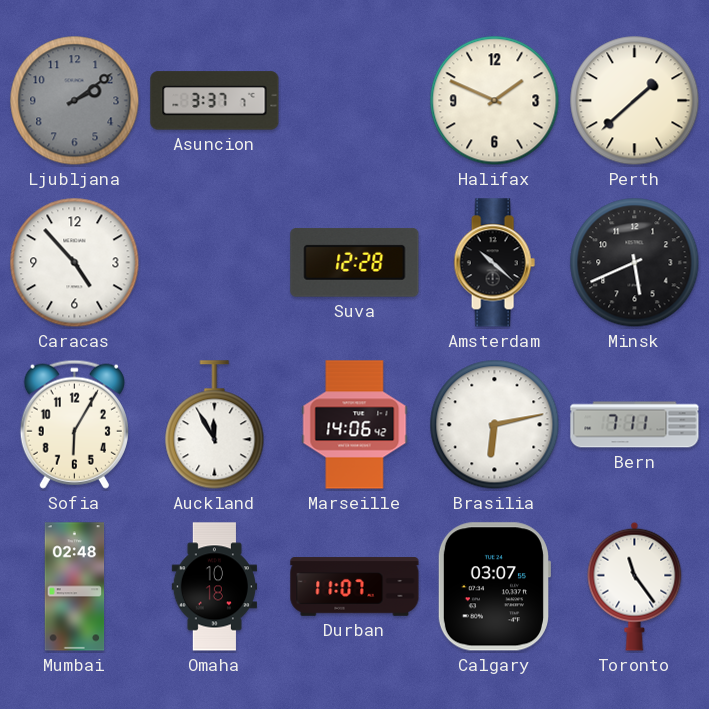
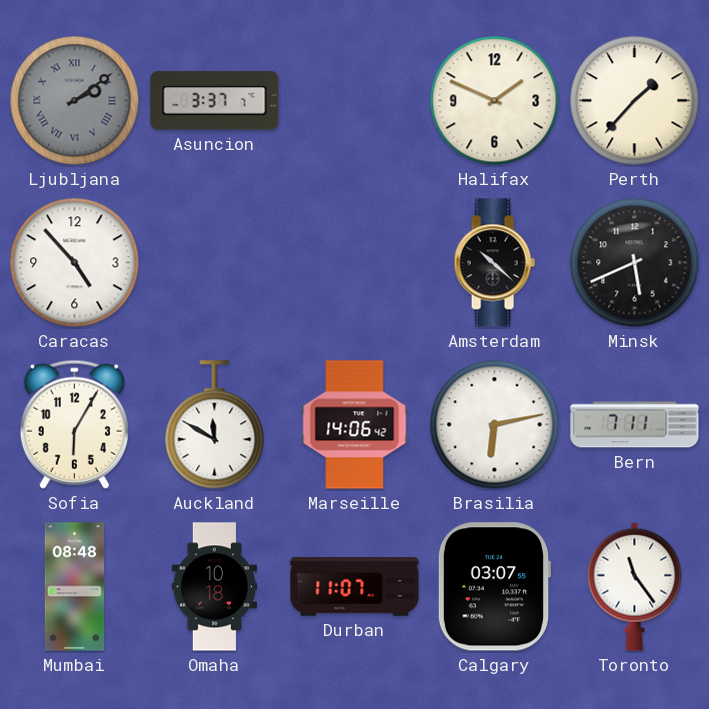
Ljubljana numerals: Arabic -> Roman
Perth: 1:38 -> 1:37
Suva: 12:28 -> none
Auckland: 11:55 -> 11:50
Mumbai: 02:48 -> 08:48
